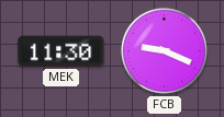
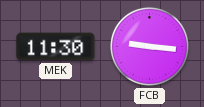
FCB: 9:19 -> 9:16
